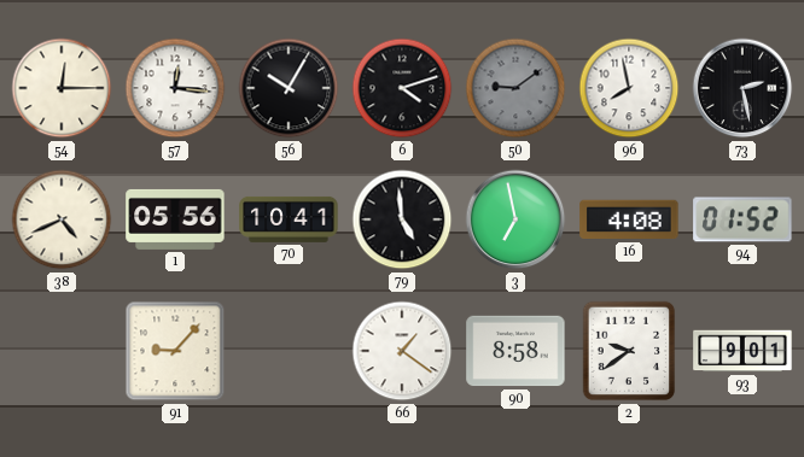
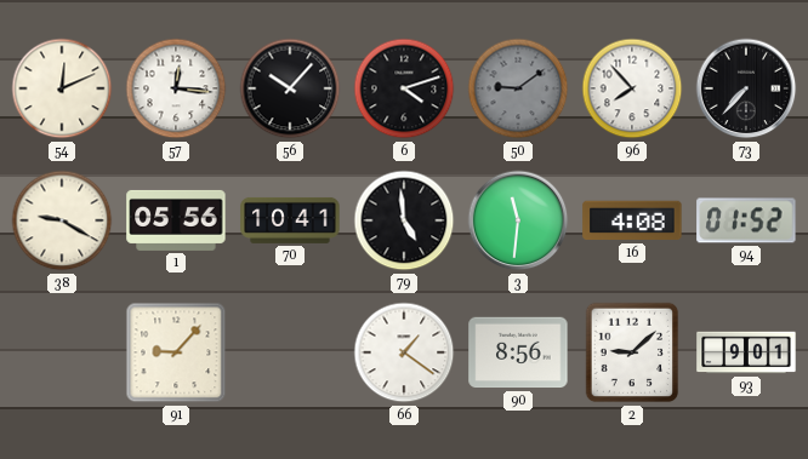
54: 12:15 -> 12:11
56: 10:05 -> 10:07
96: 7:58 -> 7:53
73: 2:28 -> 7:37
38: 4:41 -> 9:20
3: 6:58 -> 11:31
90: 8:58 -> 8:56
2: 9:39 -> 9:08
